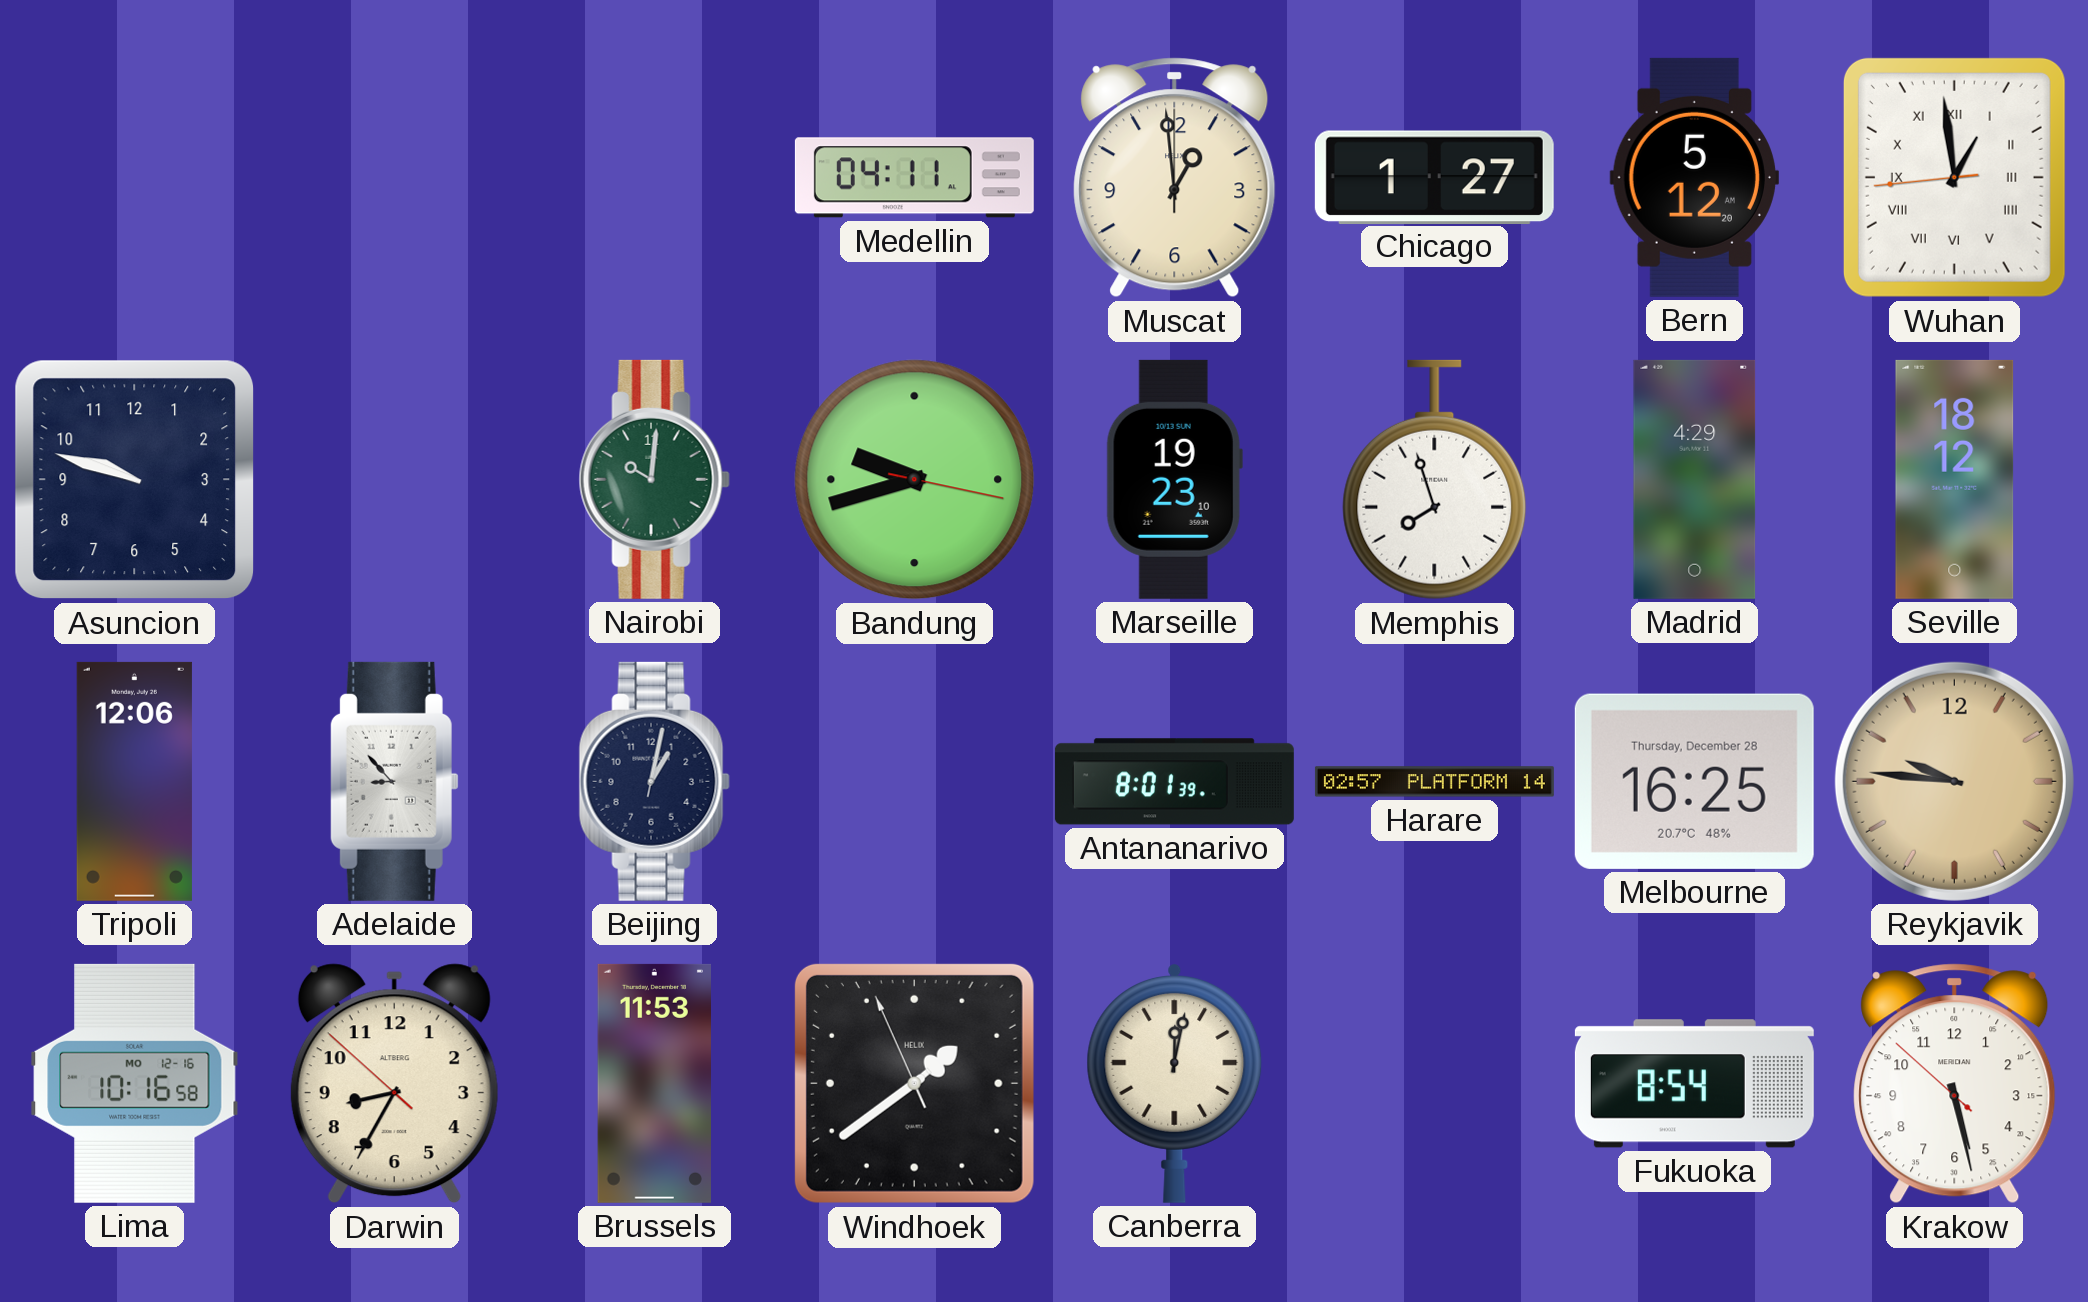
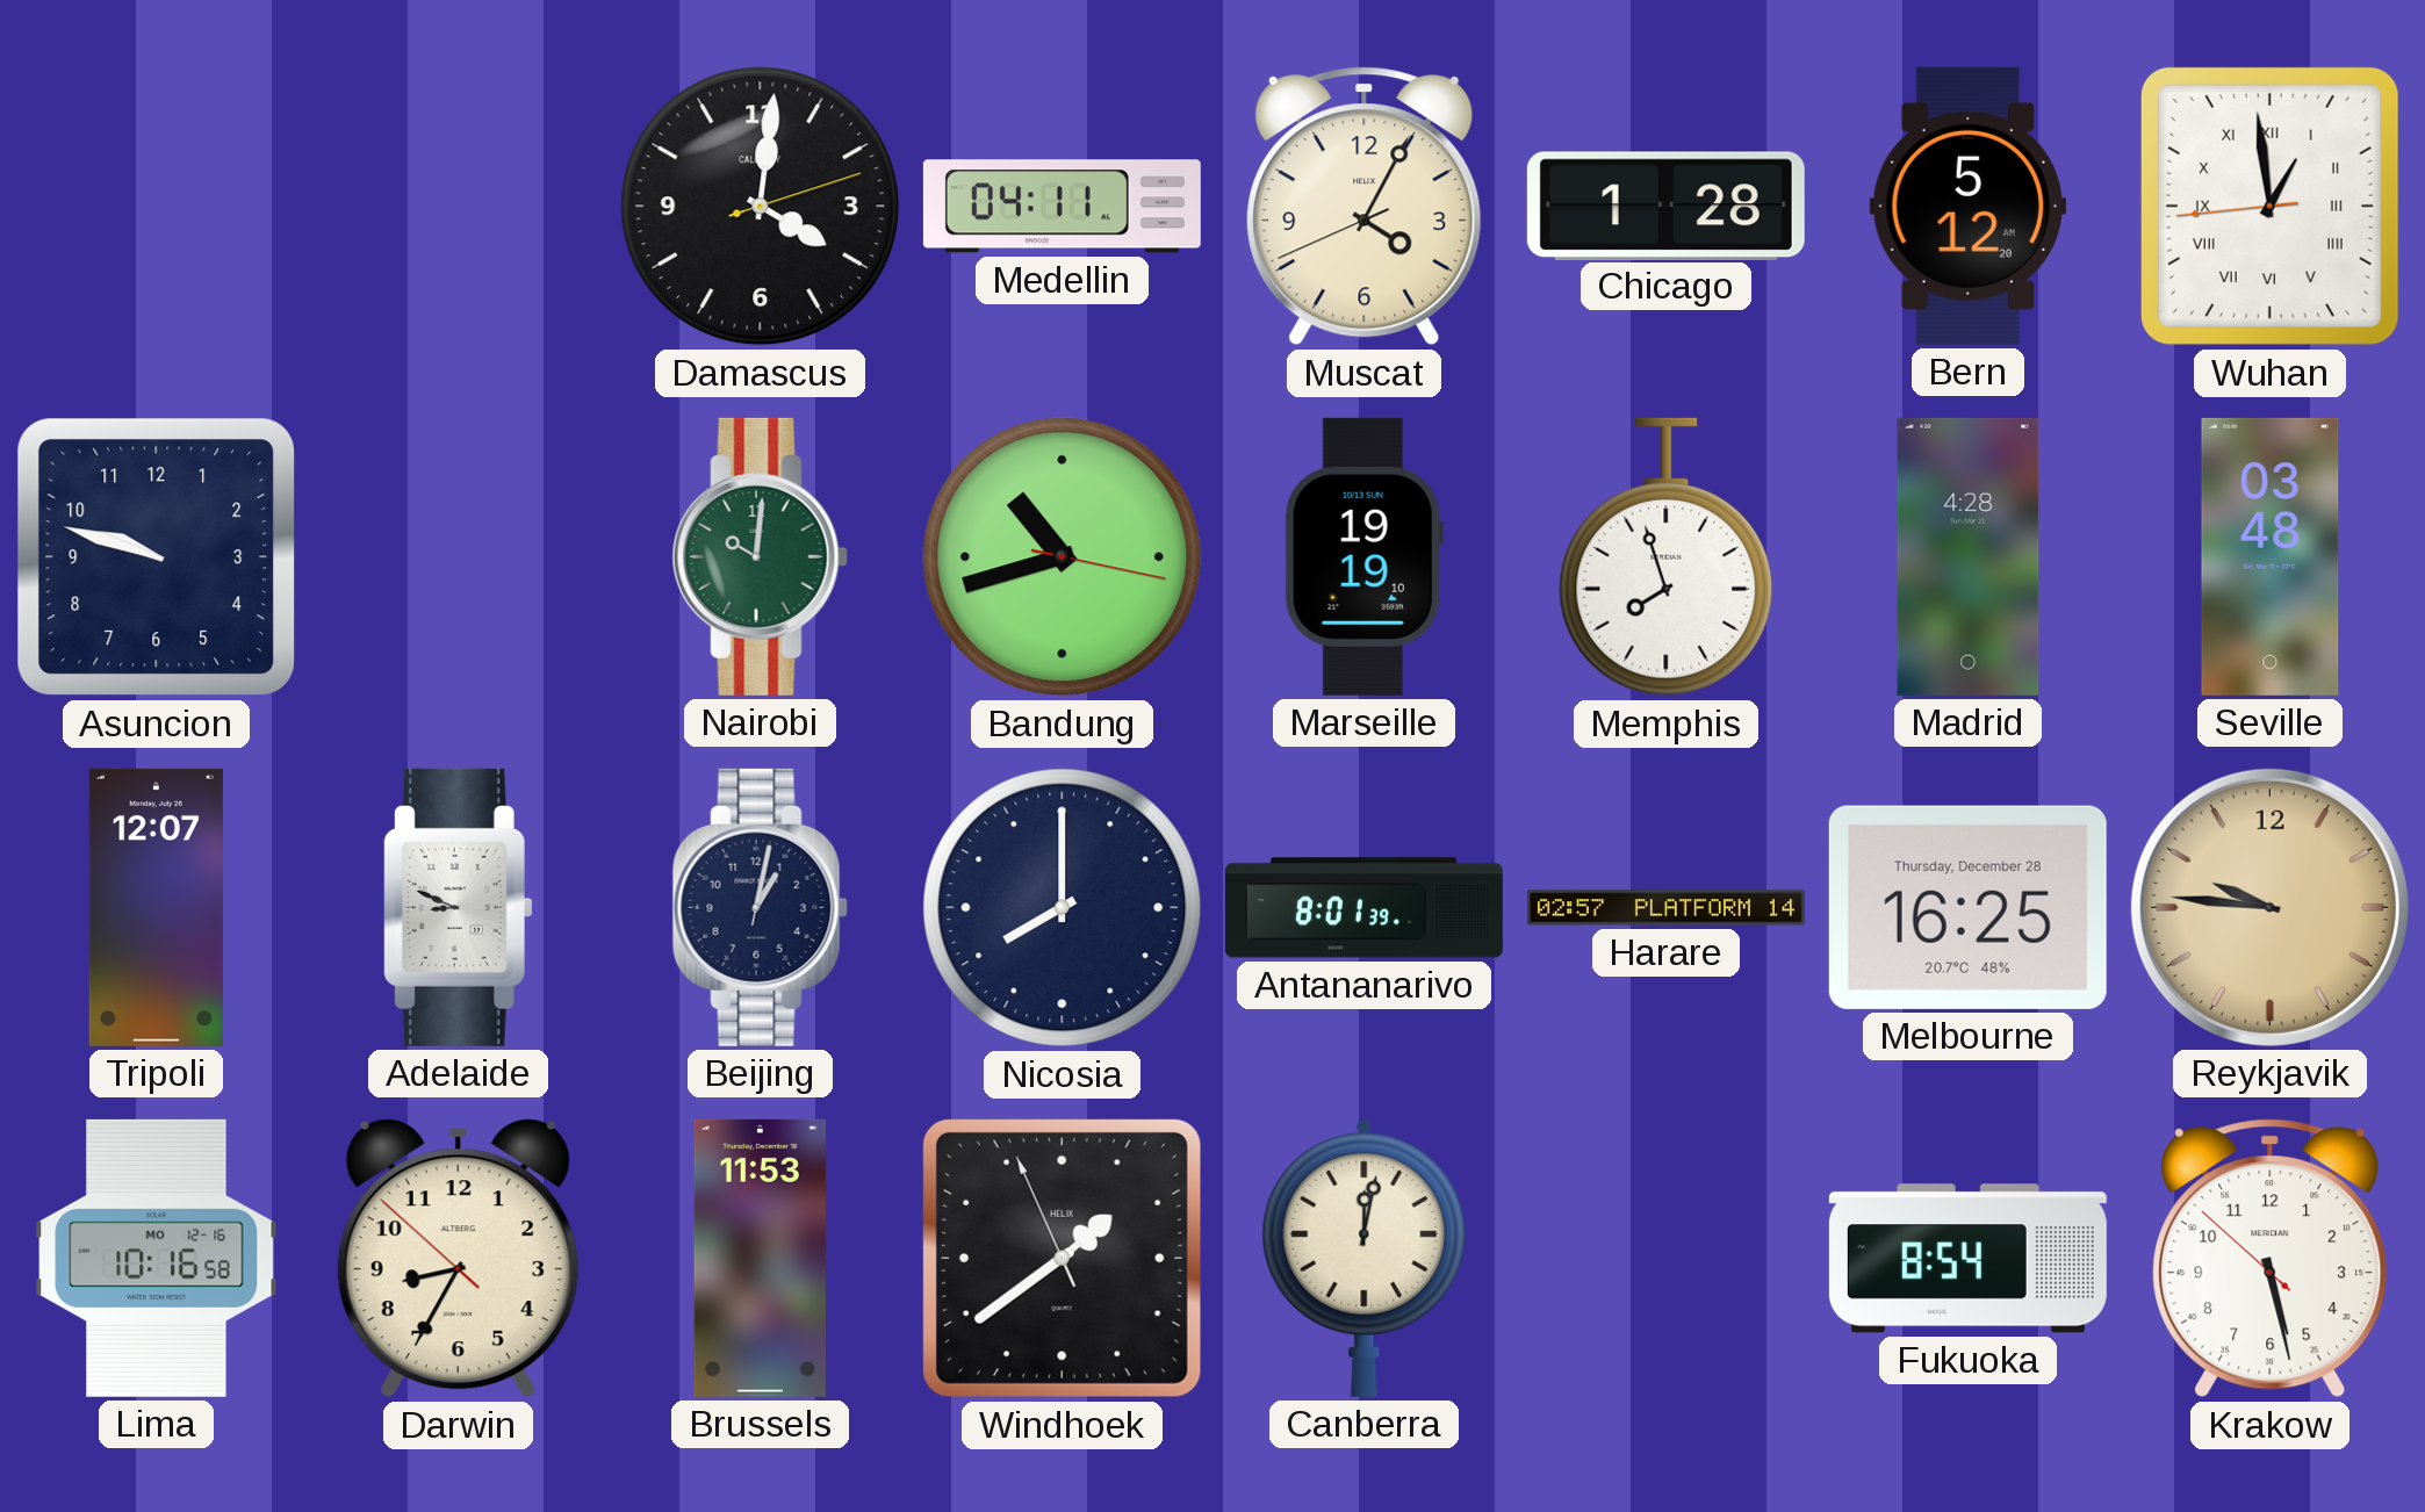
Damascus: none -> 4:01
Muscat: 12:59 -> 4:04
Chicago: 1:27 -> 1:28
Bandung: 9:42 -> 10:42
Marseille: 19:23 -> 19:19
Madrid: 4:29 -> 4:28
Seville: 18:12 -> 03:48
Tripoli: 12:06 -> 12:07
Adelaide: 8:53 -> 8:49
Nicosia: none -> 8:00
